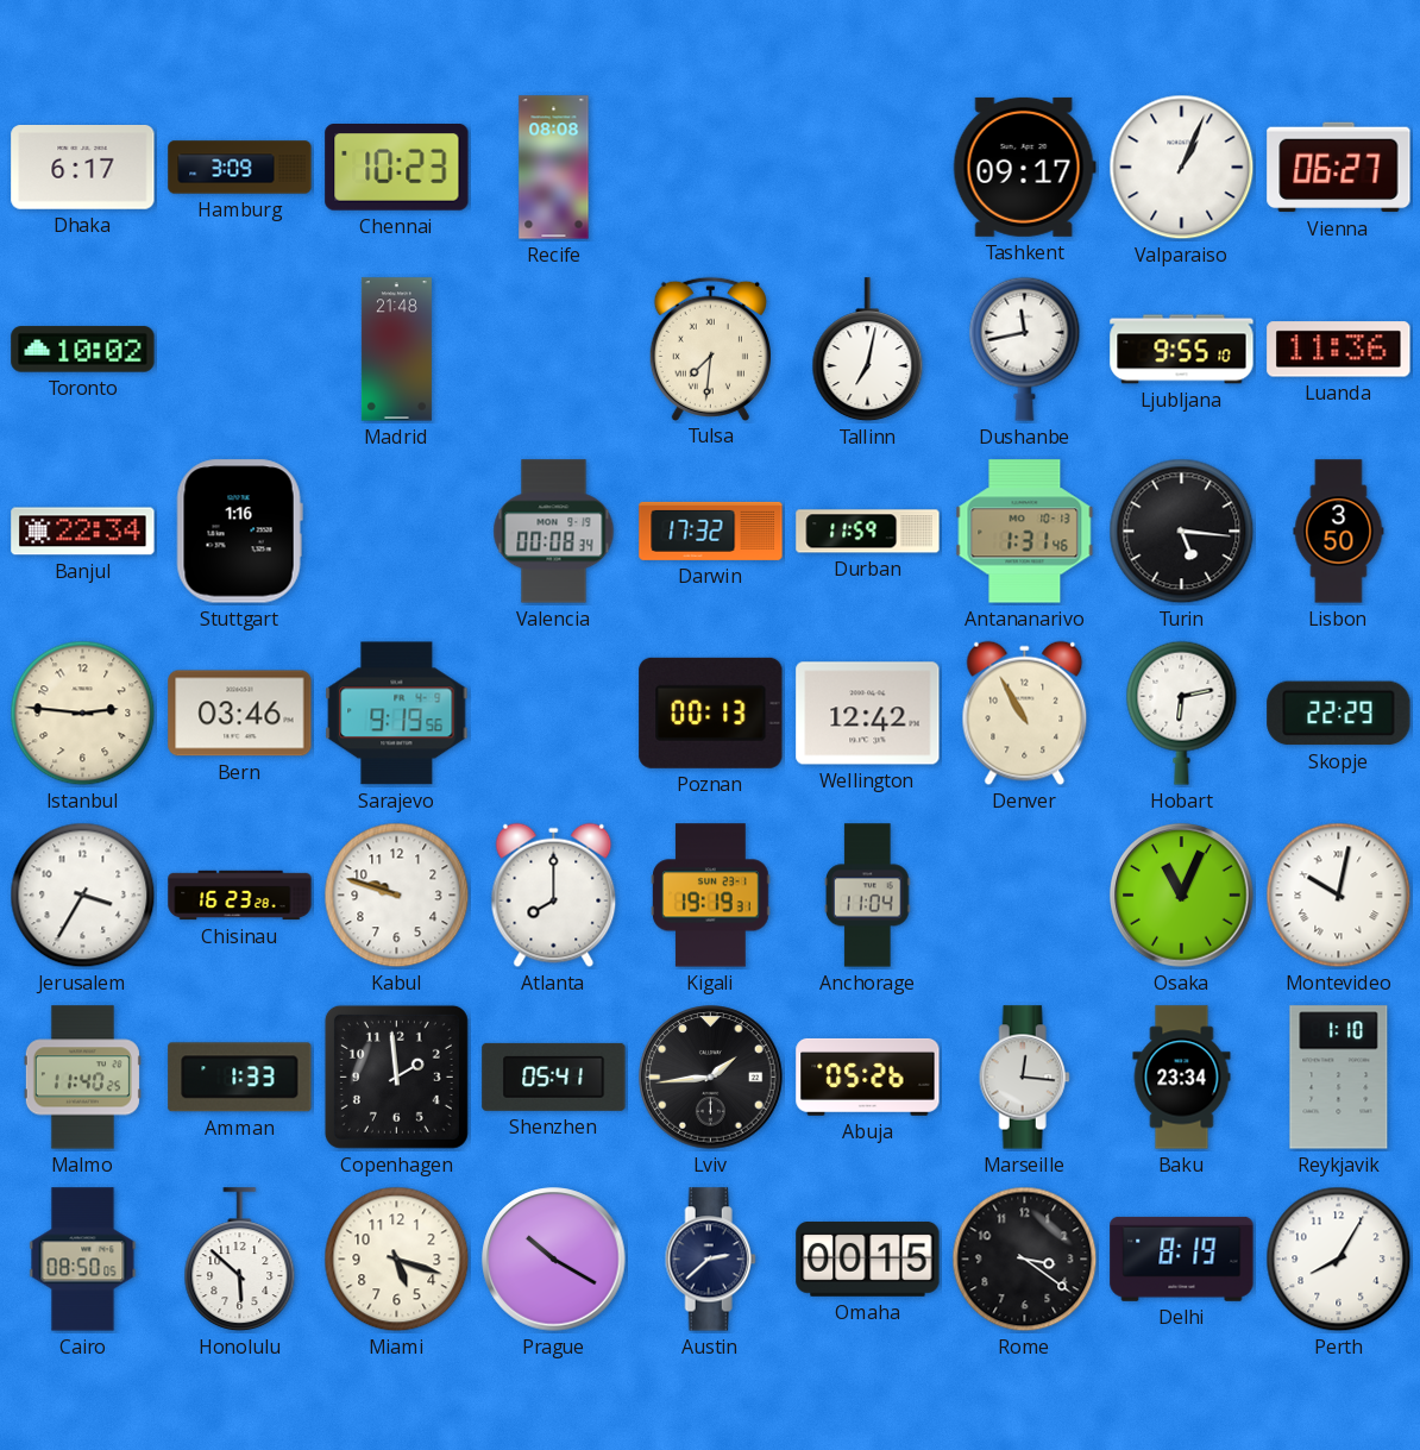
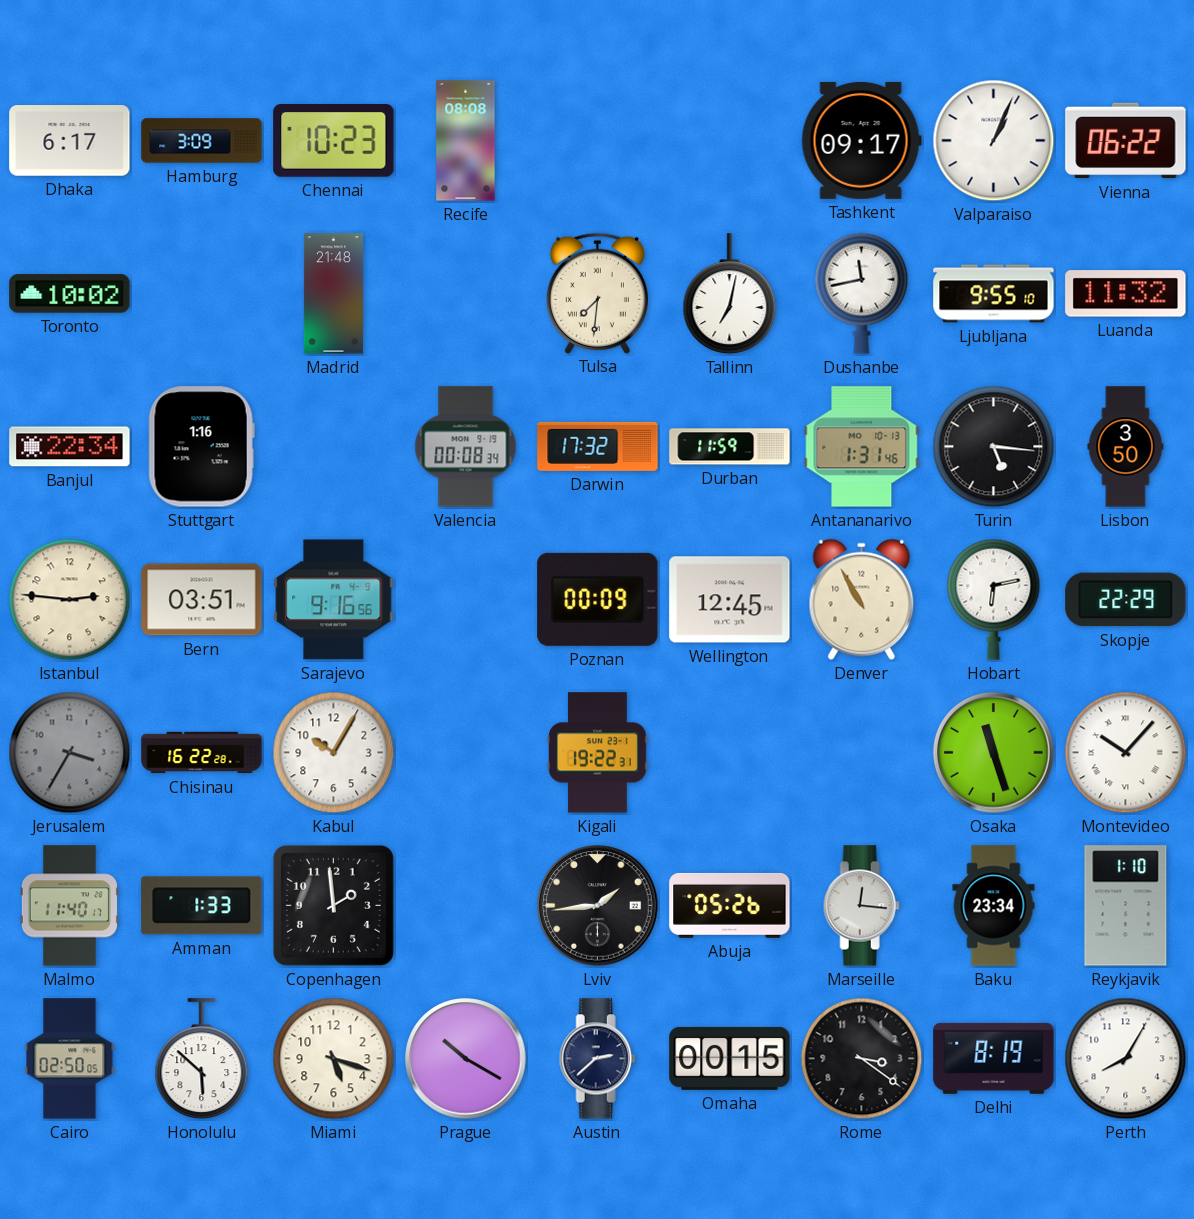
Vienna: 06:27 -> 06:22
Luanda: 11:36 -> 11:32
Bern: 03:46 -> 03:51
Sarajevo: 9:19 -> 9:16
Poznan: 00:13 -> 00:09
Wellington: 12:42 -> 12:45
Jerusalem dial: white -> grey
Chisinau: 16:23 -> 16:22
Kabul: 9:48 -> 10:05
Atlanta: 8:00 -> none
Kigali: 19:19 -> 19:22
Anchorage: 11:04 -> none
Osaka: 11:04 -> 11:27
Montevideo: 10:02 -> 10:07
Malmo: 11:40:25 -> 11:40:17
Shenzhen: 05:41 -> none
Cairo: 08:50 -> 02:50
